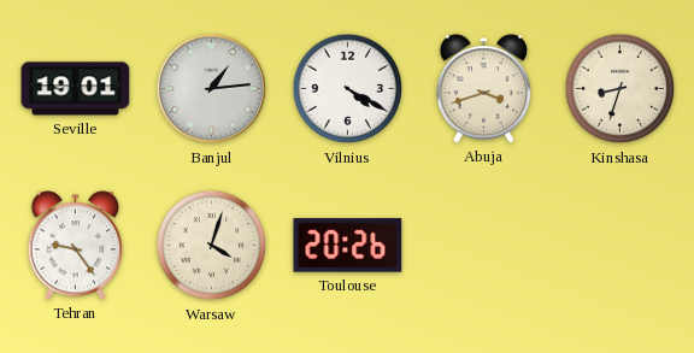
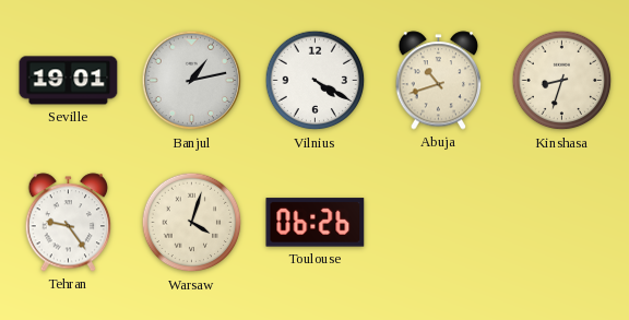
Banjul: 1:14 -> 1:13
Abuja: 3:42 -> 10:42
Toulouse: 20:26 -> 06:26
